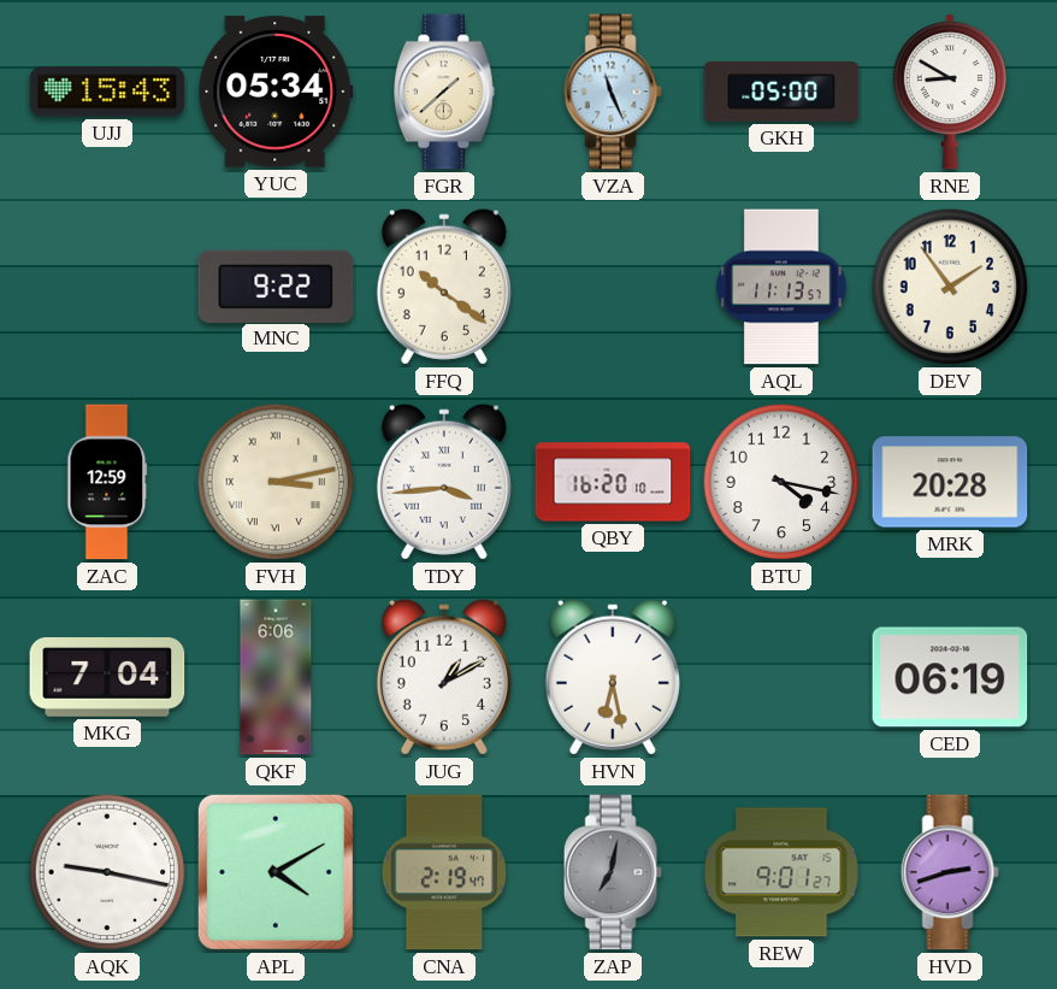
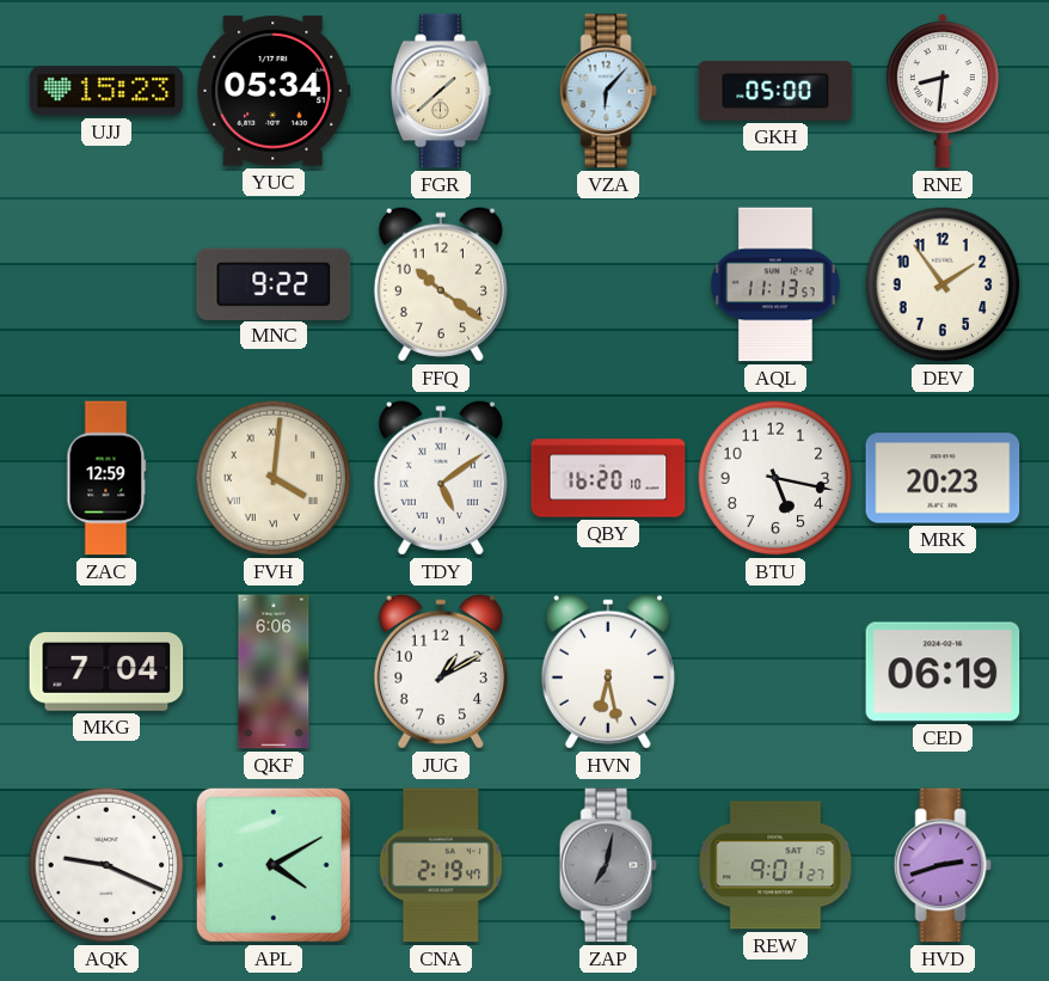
UJJ: 15:43 -> 15:23
VZA: 11:26 -> 6:07
RNE: 8:50 -> 8:31
FVH: 3:13 -> 4:01
TDY: 3:44 -> 5:09
BTU: 4:17 -> 5:17
MRK: 20:28 -> 20:23
AQK: 9:17 -> 9:19
